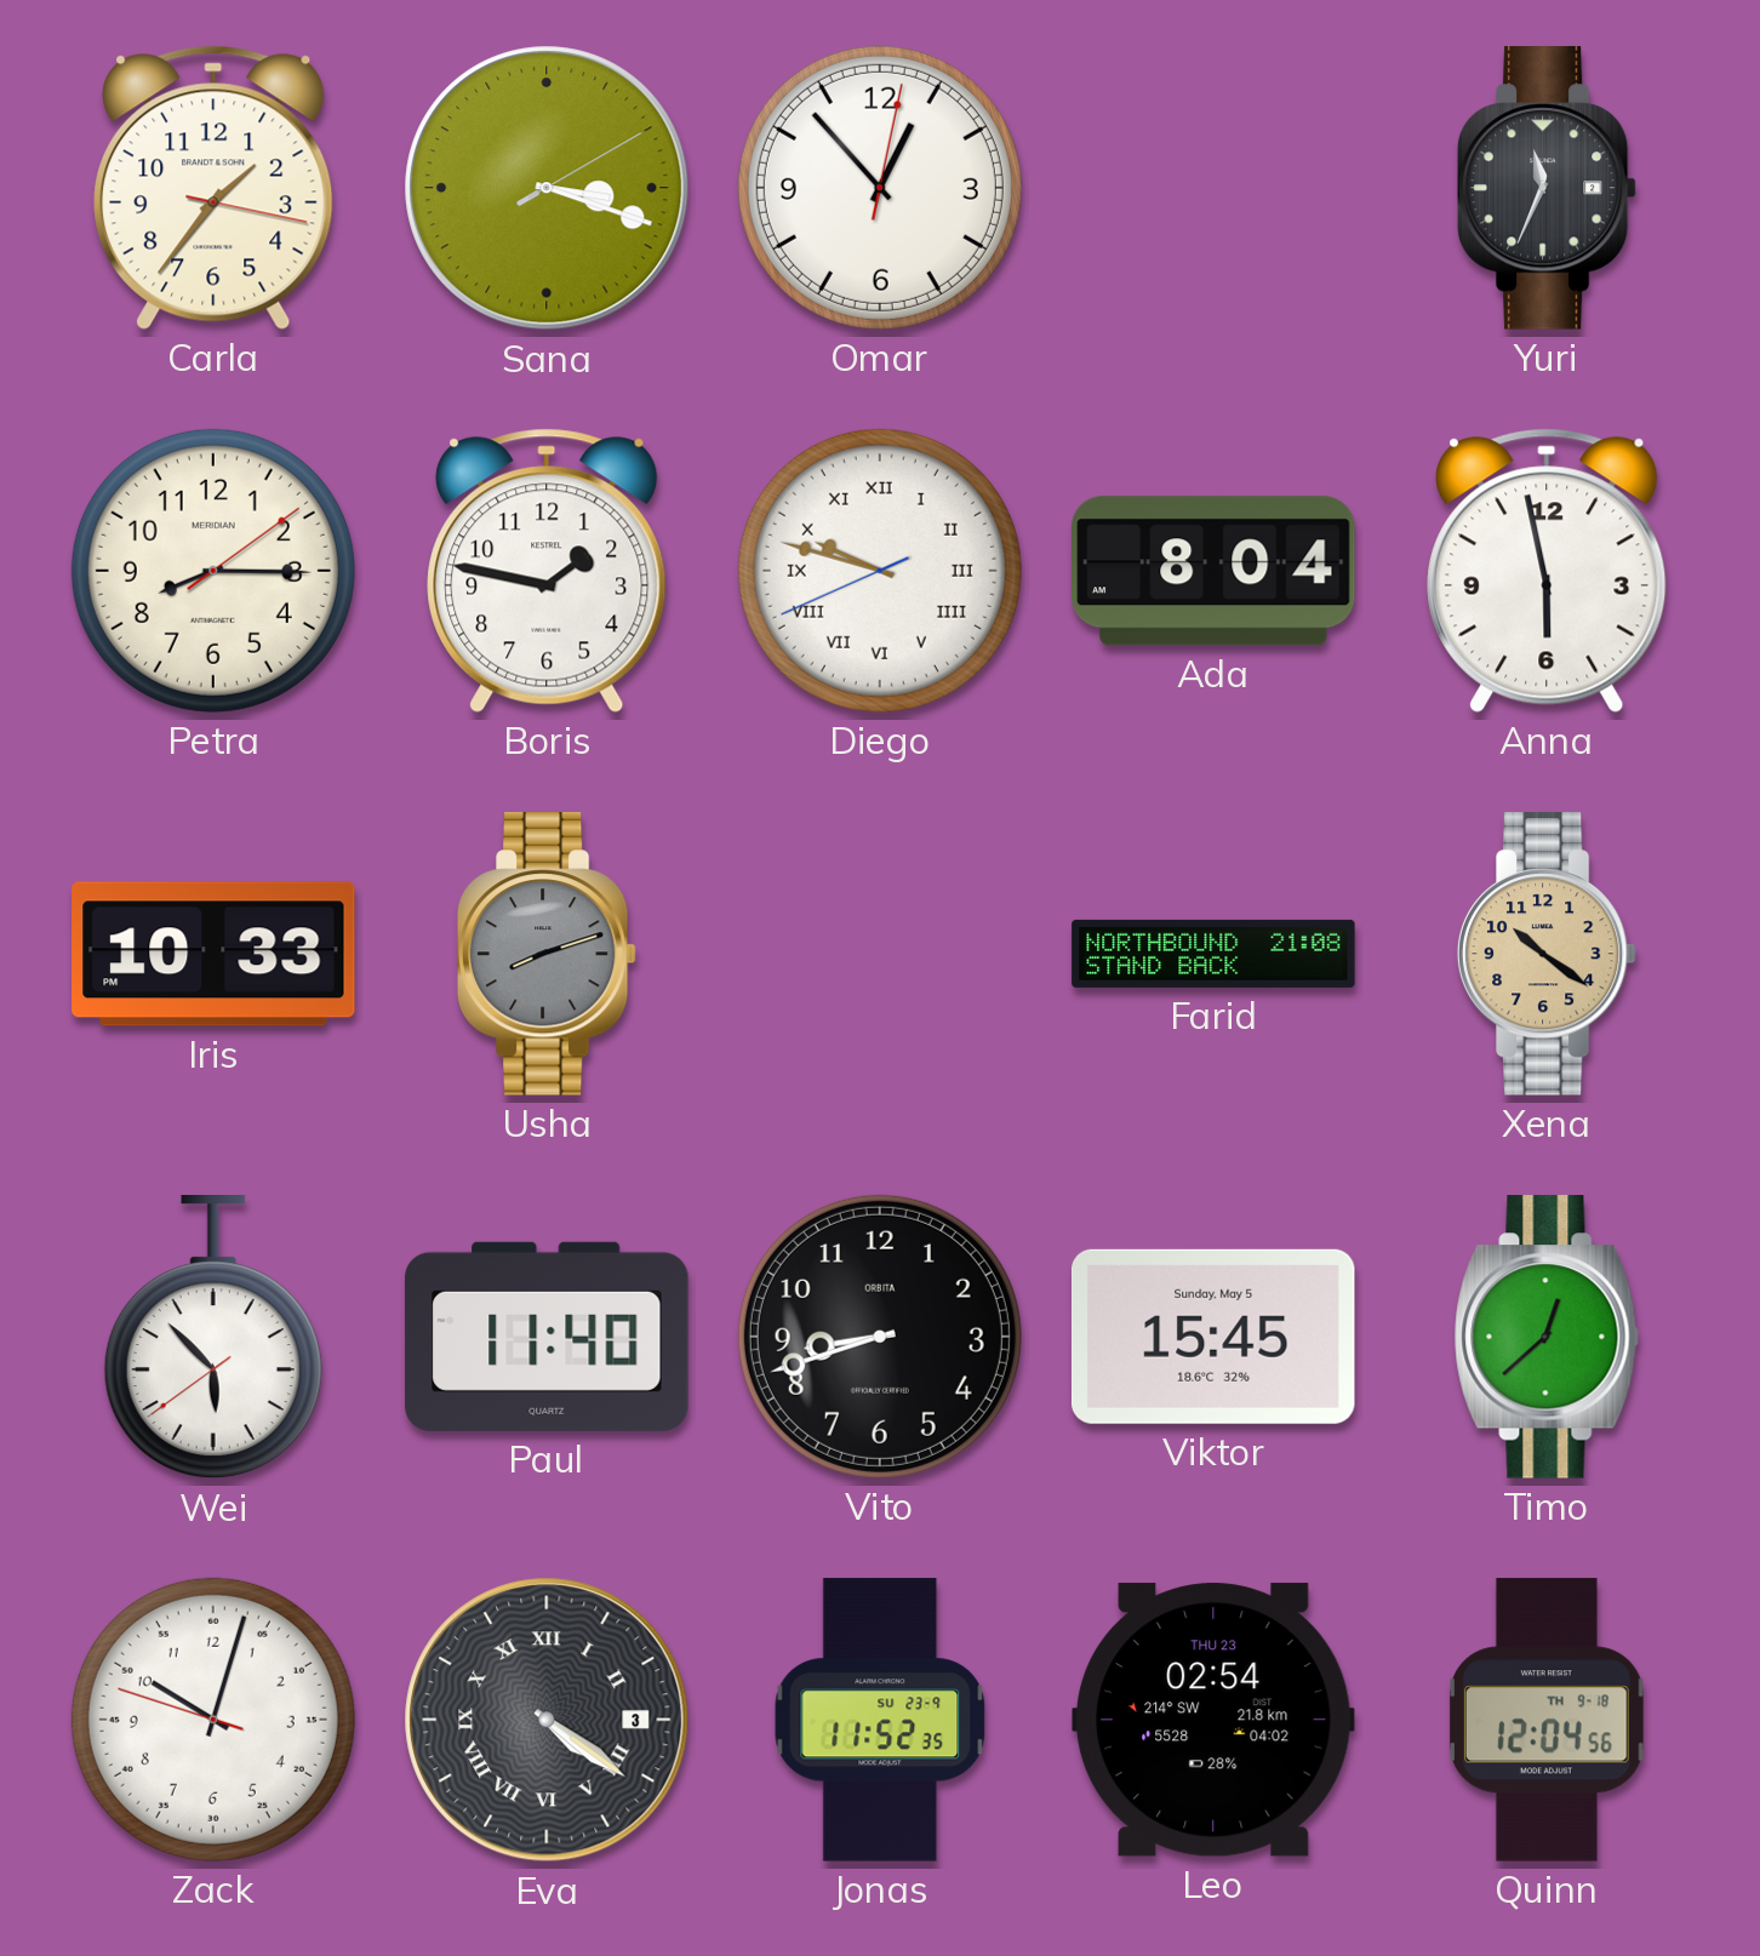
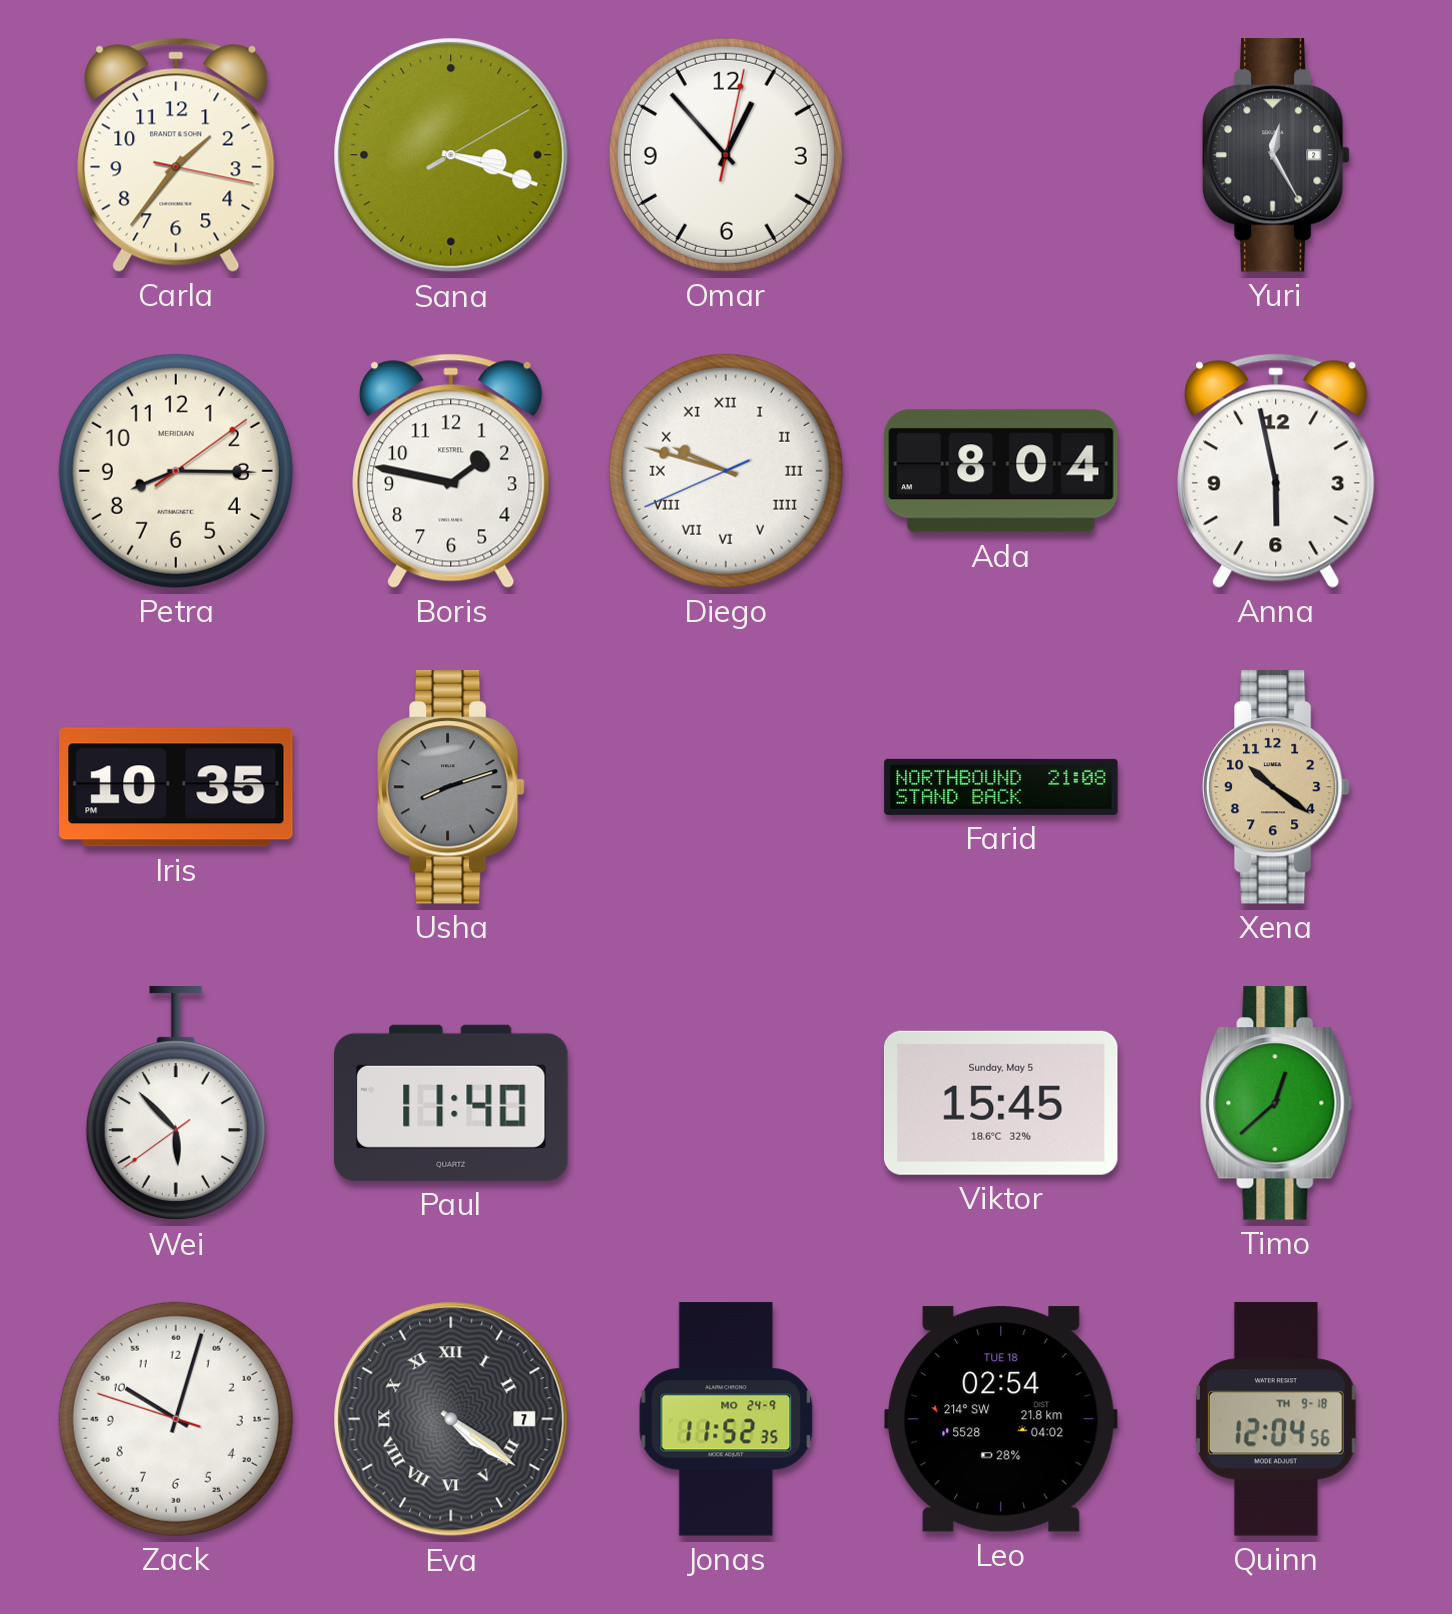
Yuri: 11:34 -> 12:25
Iris: 10:33 -> 10:35
Vito: 8:42 -> none
Eva date: 3 -> 7
Jonas date: SU 23-9 -> MO 24-9
Leo date: THU 23 -> TUE 18
